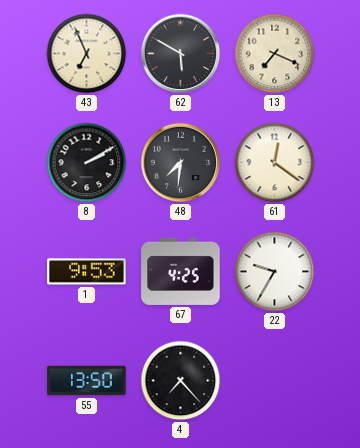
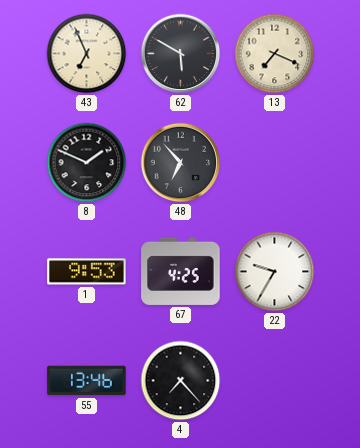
8: 2:10 -> 1:49
48: 7:31 -> 6:53
61: 12:21 -> none
55: 13:50 -> 13:46
